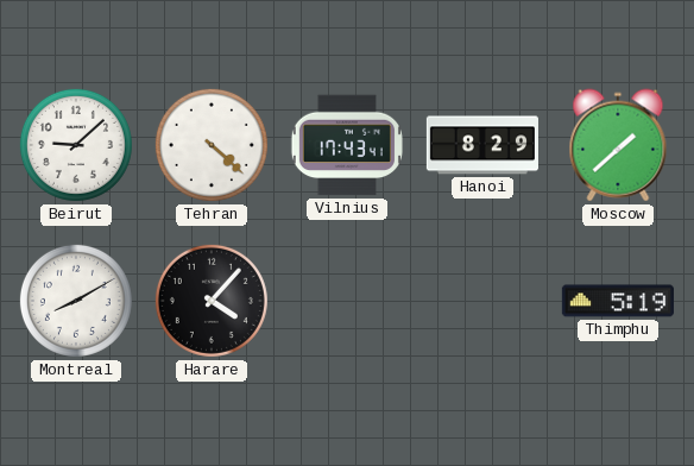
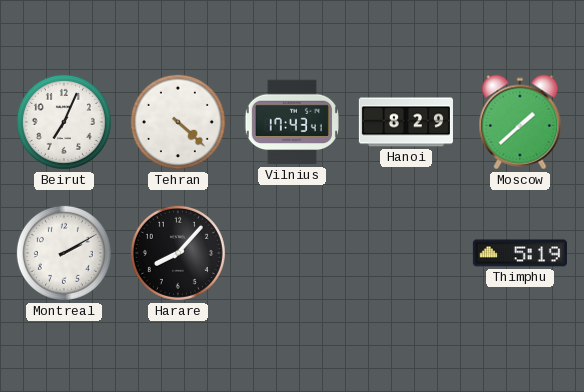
Beirut: 9:08 -> 7:04
Montreal: 8:10 -> 2:10
Harare: 4:07 -> 8:07
